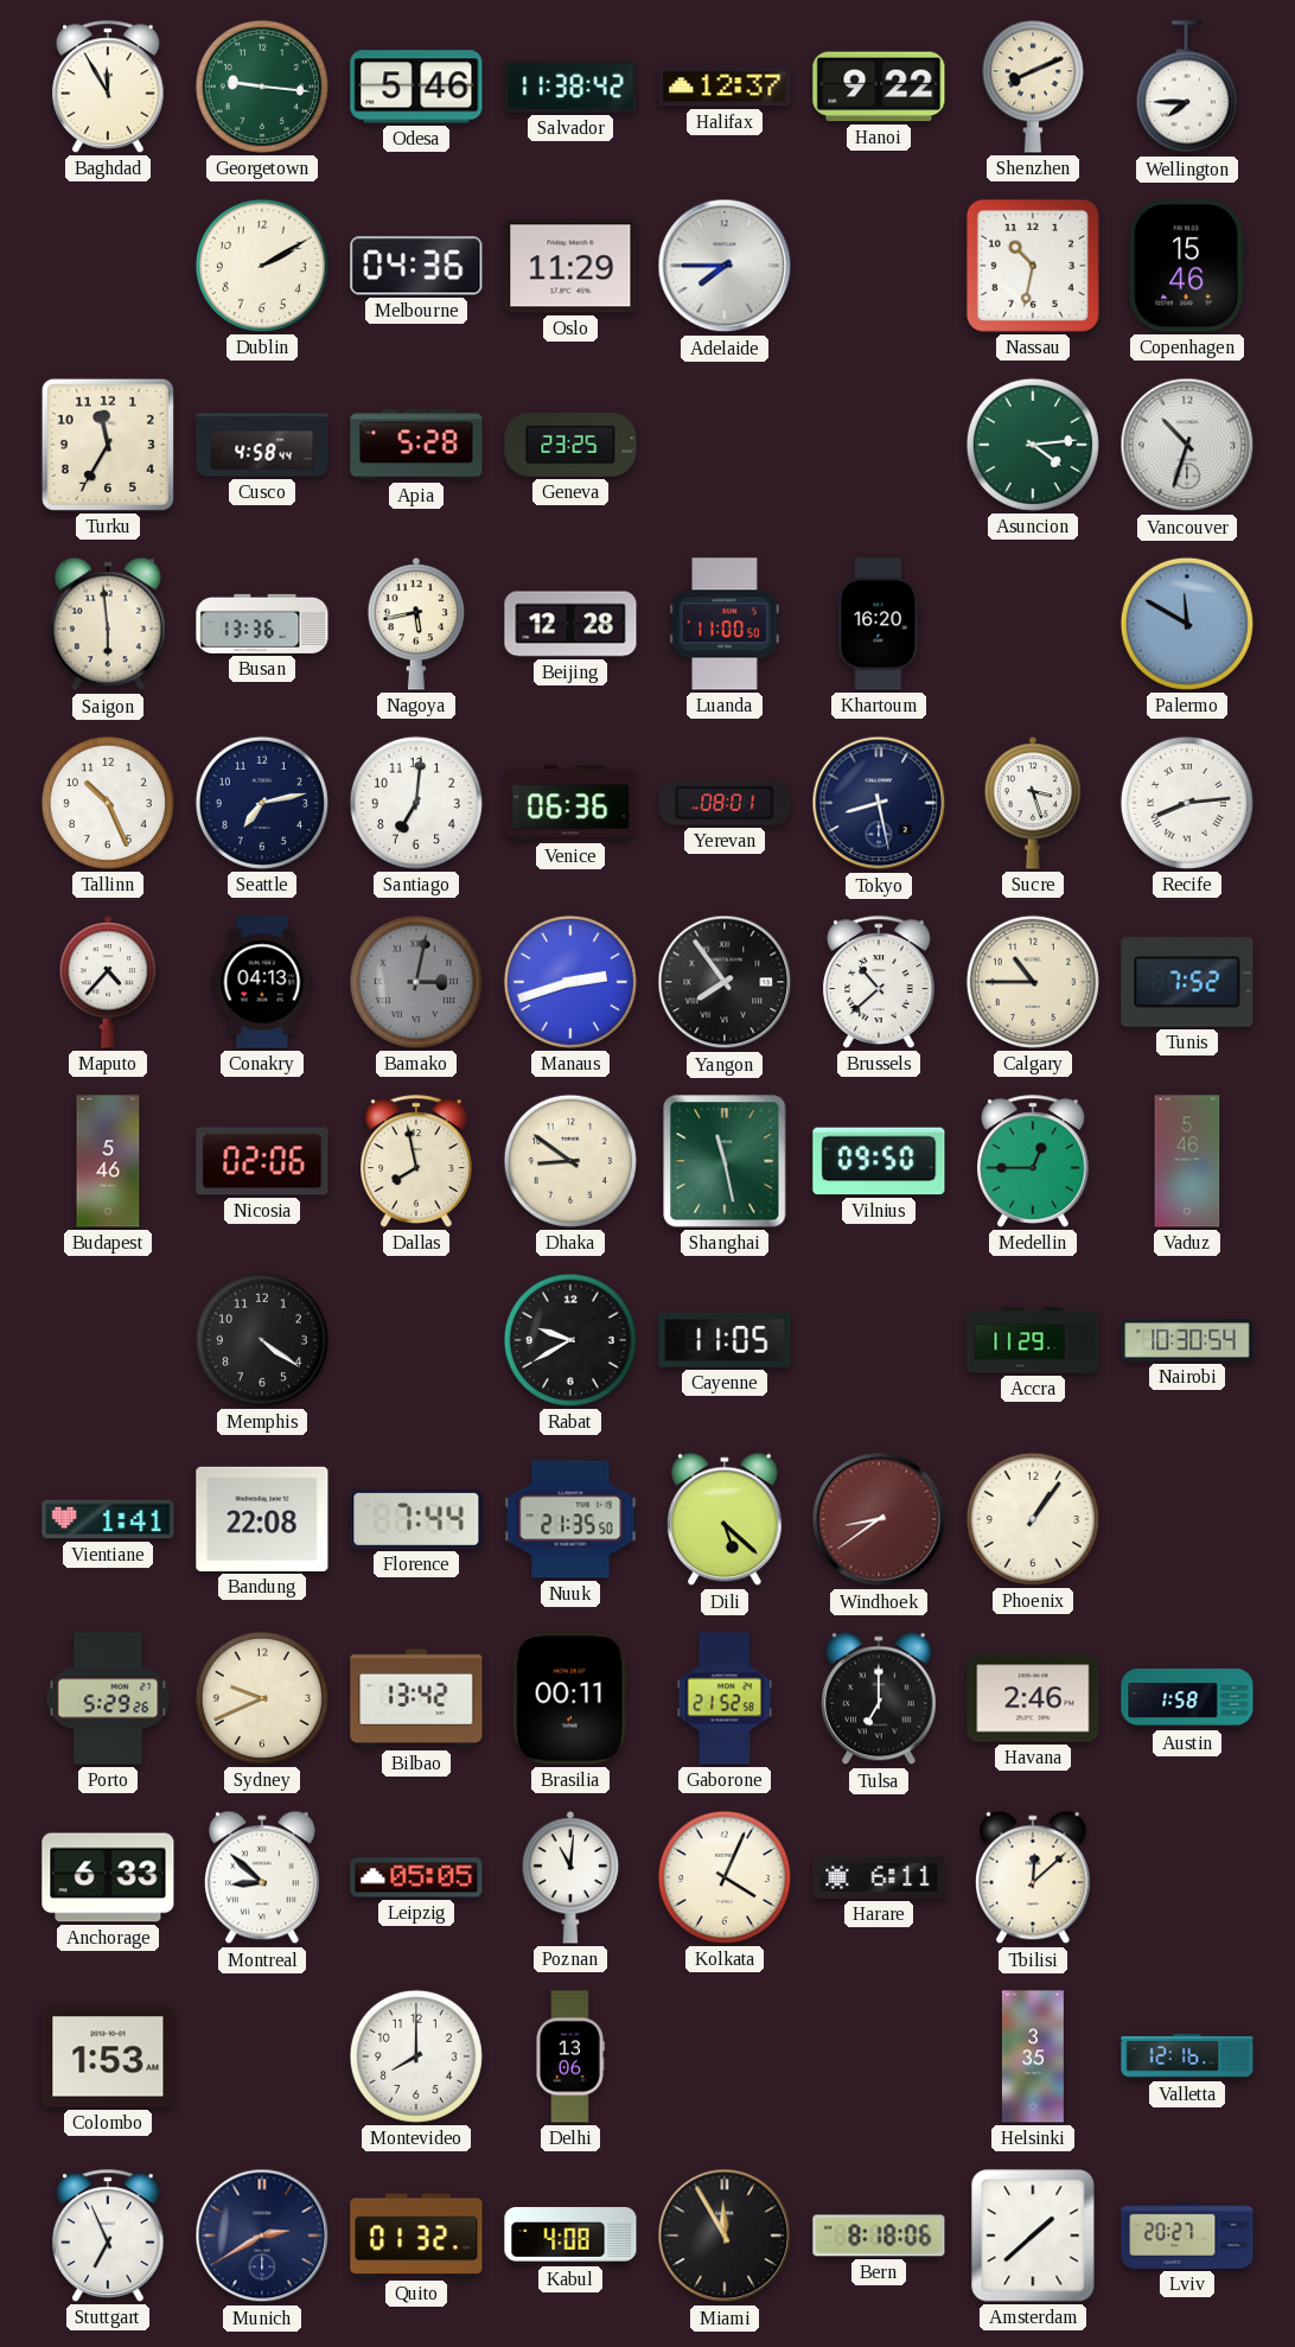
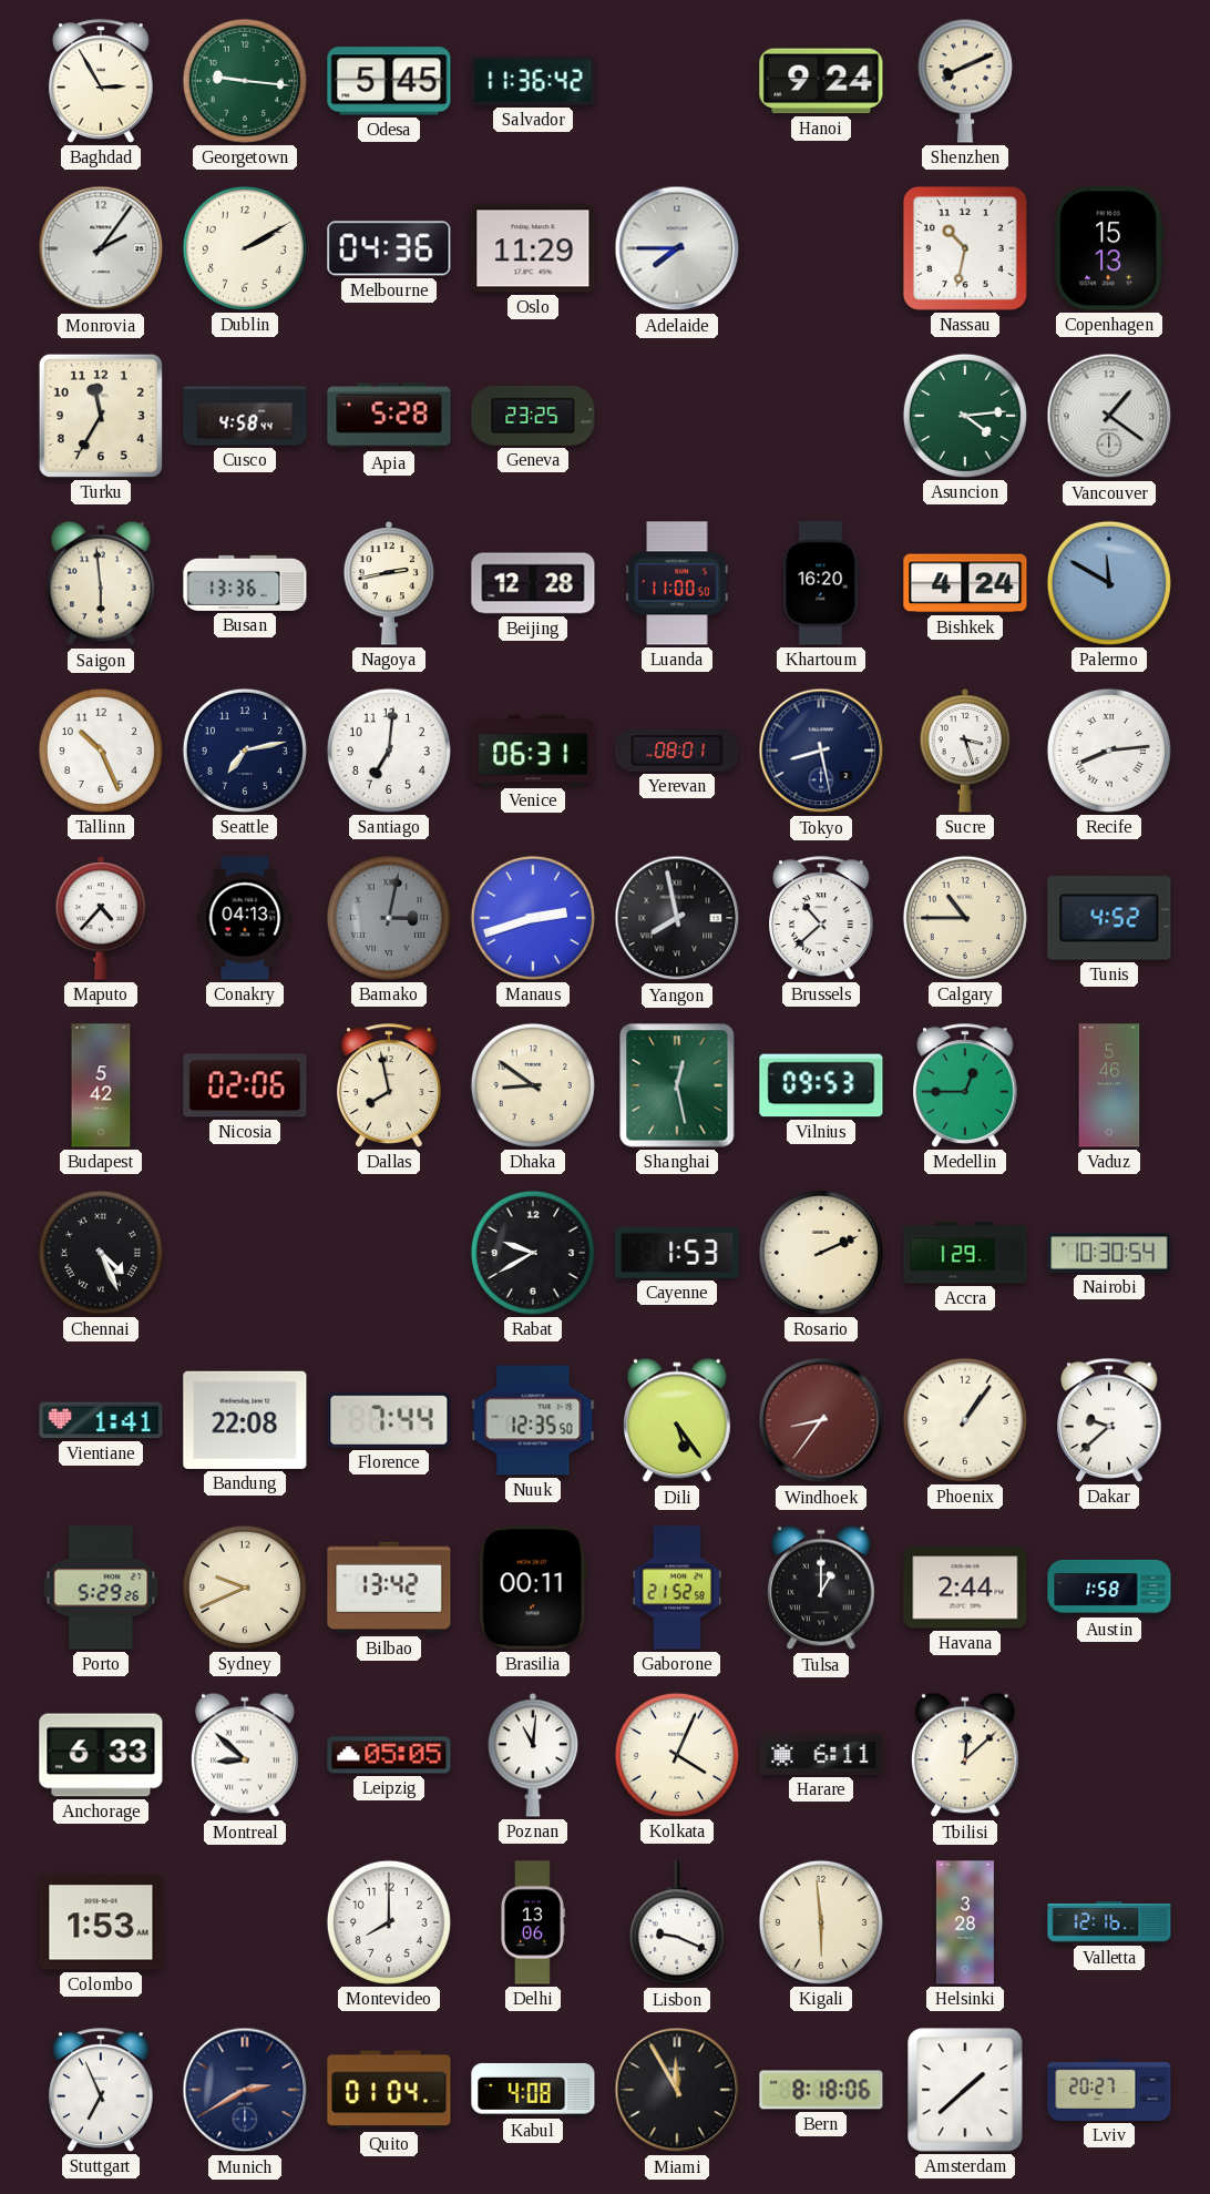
Baghdad: 11:55 -> 2:55
Odesa: 5:46 -> 5:45
Salvador: 11:38 -> 11:36
Halifax: 12:37 -> none
Hanoi: 9:22 -> 9:24
Wellington: 7:45 -> none
Monrovia: none -> 2:06
Copenhagen: 15:46 -> 15:13
Vancouver: 10:33 -> 1:21
Nagoya: 5:43 -> 2:43
Bishkek: none -> 4:24
Venice: 06:36 -> 06:31
Yangon: 7:54 -> 7:58
Tunis: 7:52 -> 4:52
Budapest: 5:46 -> 5:42
Shanghai: 11:28 -> 12:28
Vilnius: 09:50 -> 09:53
Chennai: none -> 4:26
Memphis: 4:21 -> none
Cayenne: 11:05 -> 1:53
Rosario: none -> 2:11
Accra: 11:29 -> 1:29
Nuuk: 21:35 -> 12:35
Dili: 5:22 -> 5:24
Windhoek: 8:39 -> 8:36
Dakar: none -> 9:38
Tulsa: 7:00 -> 1:00
Havana: 2:46 -> 2:44
Lisbon: none -> 9:19
Kigali: none -> 5:59
Helsinki: 3:35 -> 3:28
Quito: 01:32 -> 01:04
